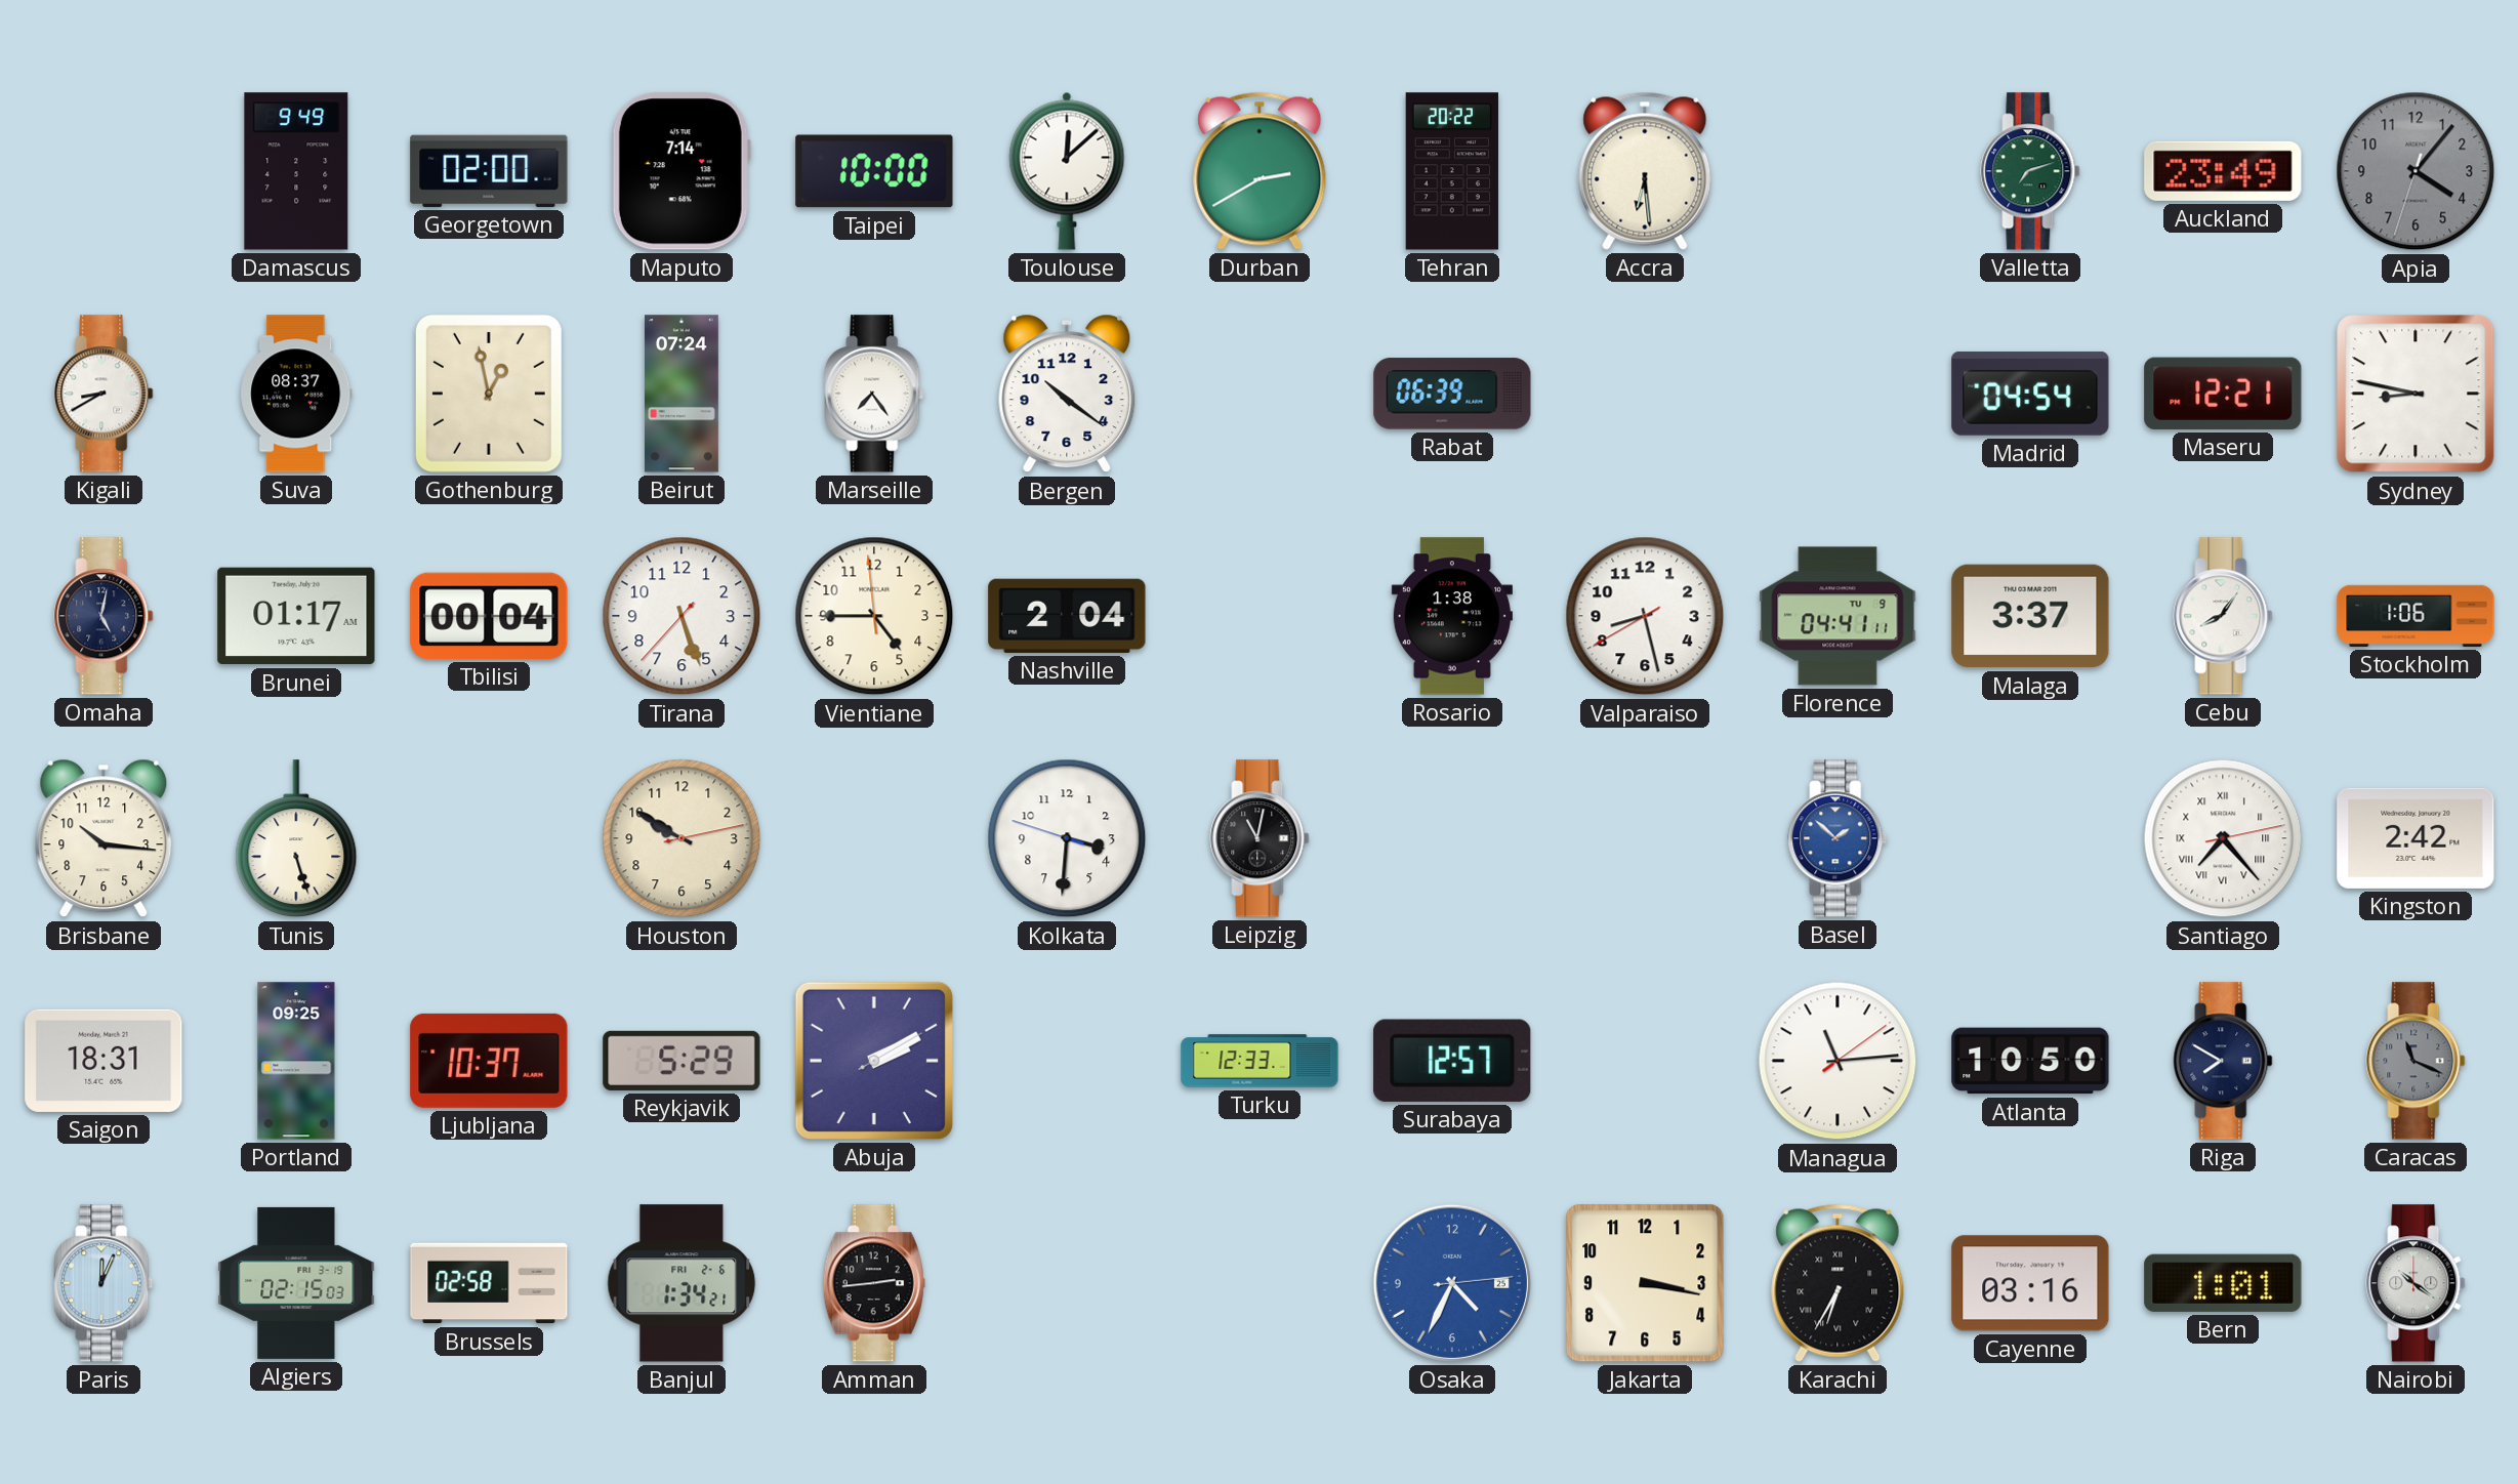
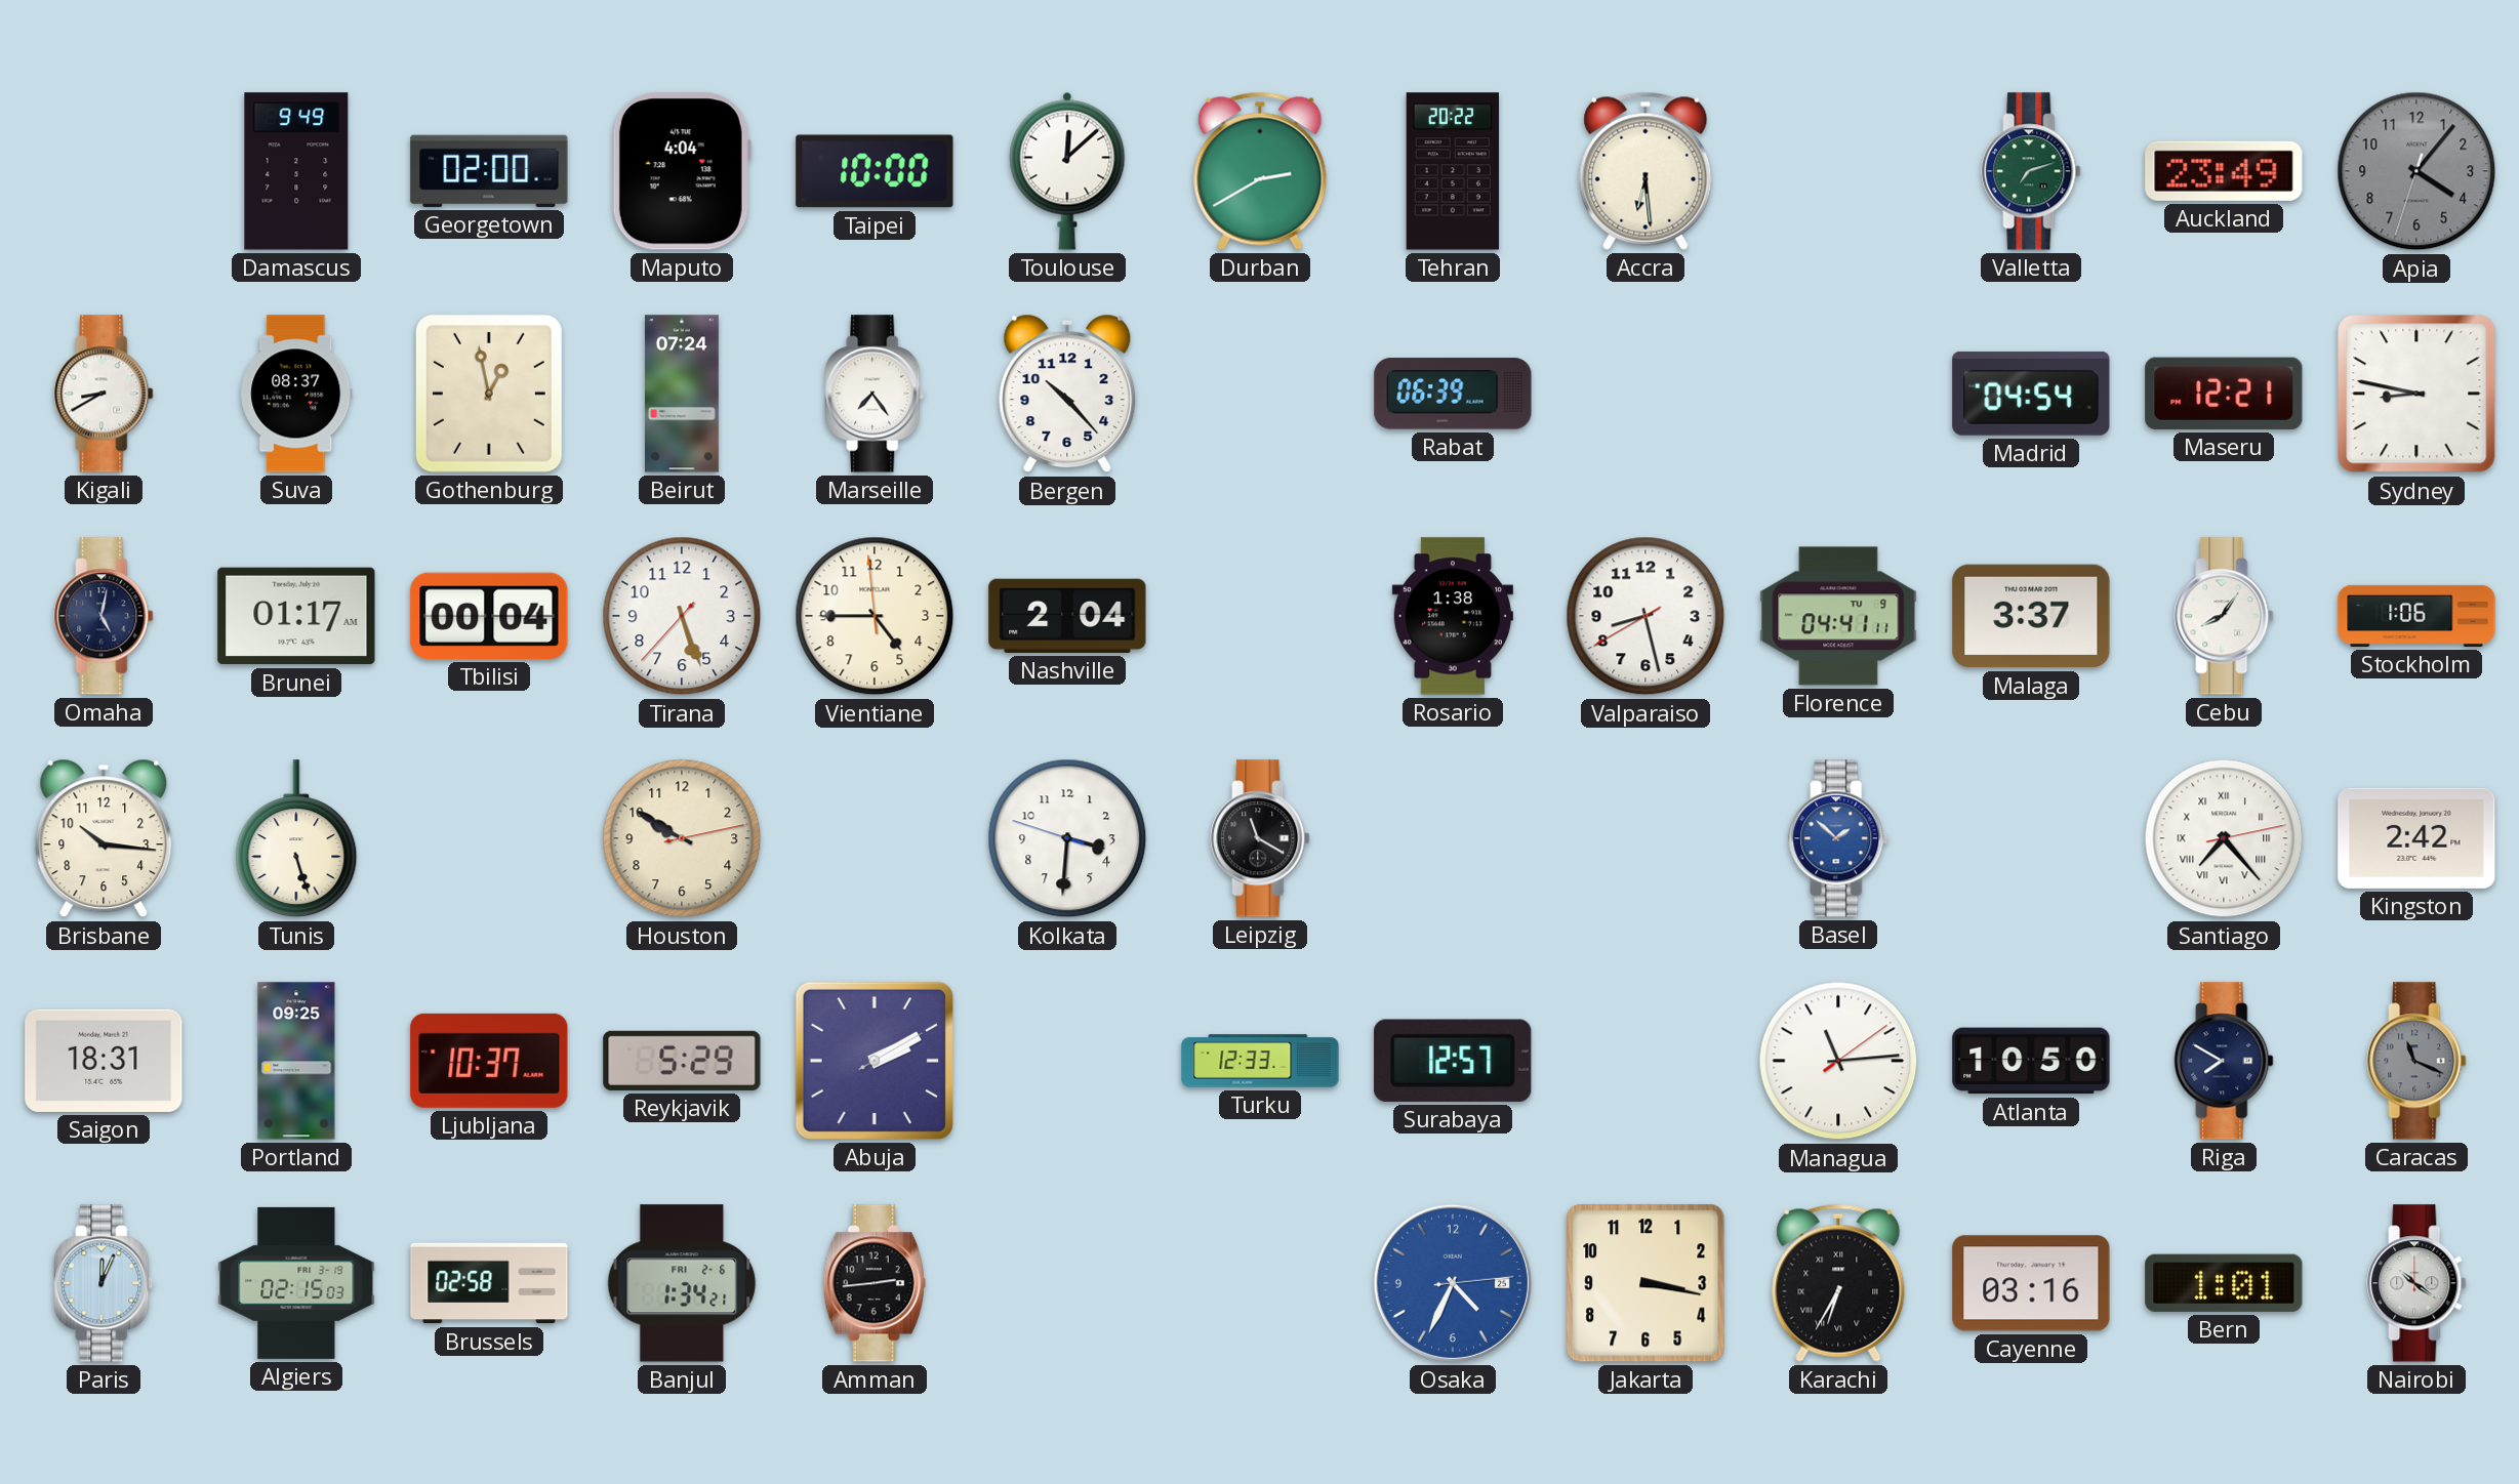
Maputo: 7:14 -> 4:04
Bergen: 10:21 -> 10:23
Leipzig: 11:02 -> 11:20
